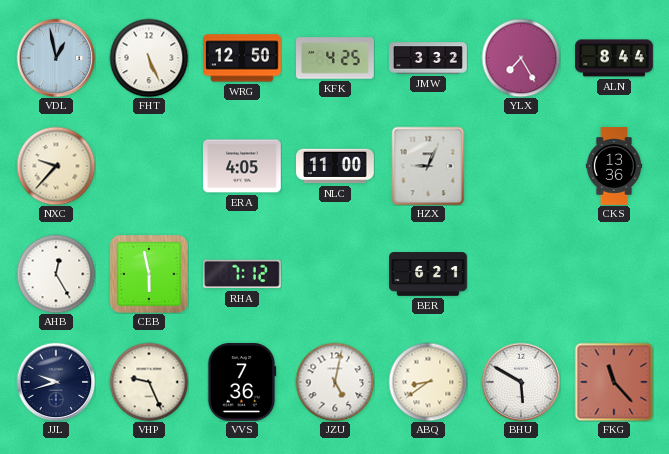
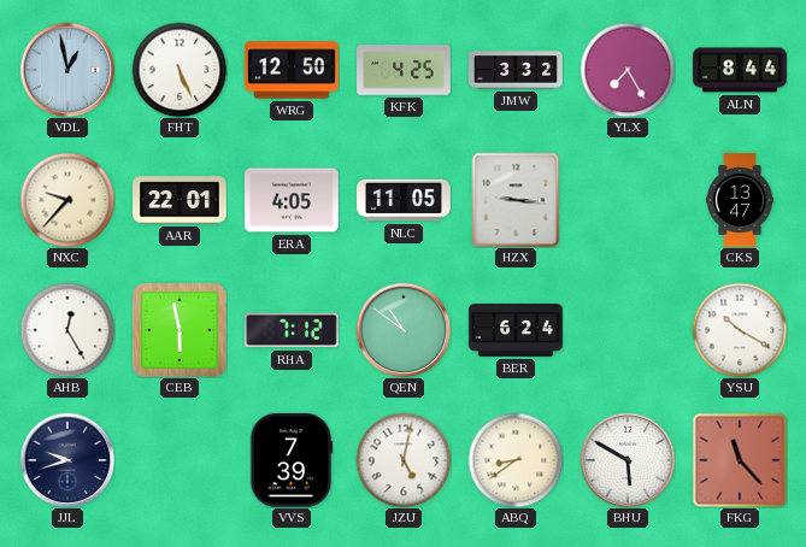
AAR: none -> 22:01
NLC: 11:00 -> 11:05
HZX: 9:04 -> 9:16
CKS: 13:36 -> 13:47
QEN: none -> 10:51
BER: 6:21 -> 6:24
YSU: none -> 10:20
VHP: 9:26 -> none
VVS: 7:36 -> 7:39
